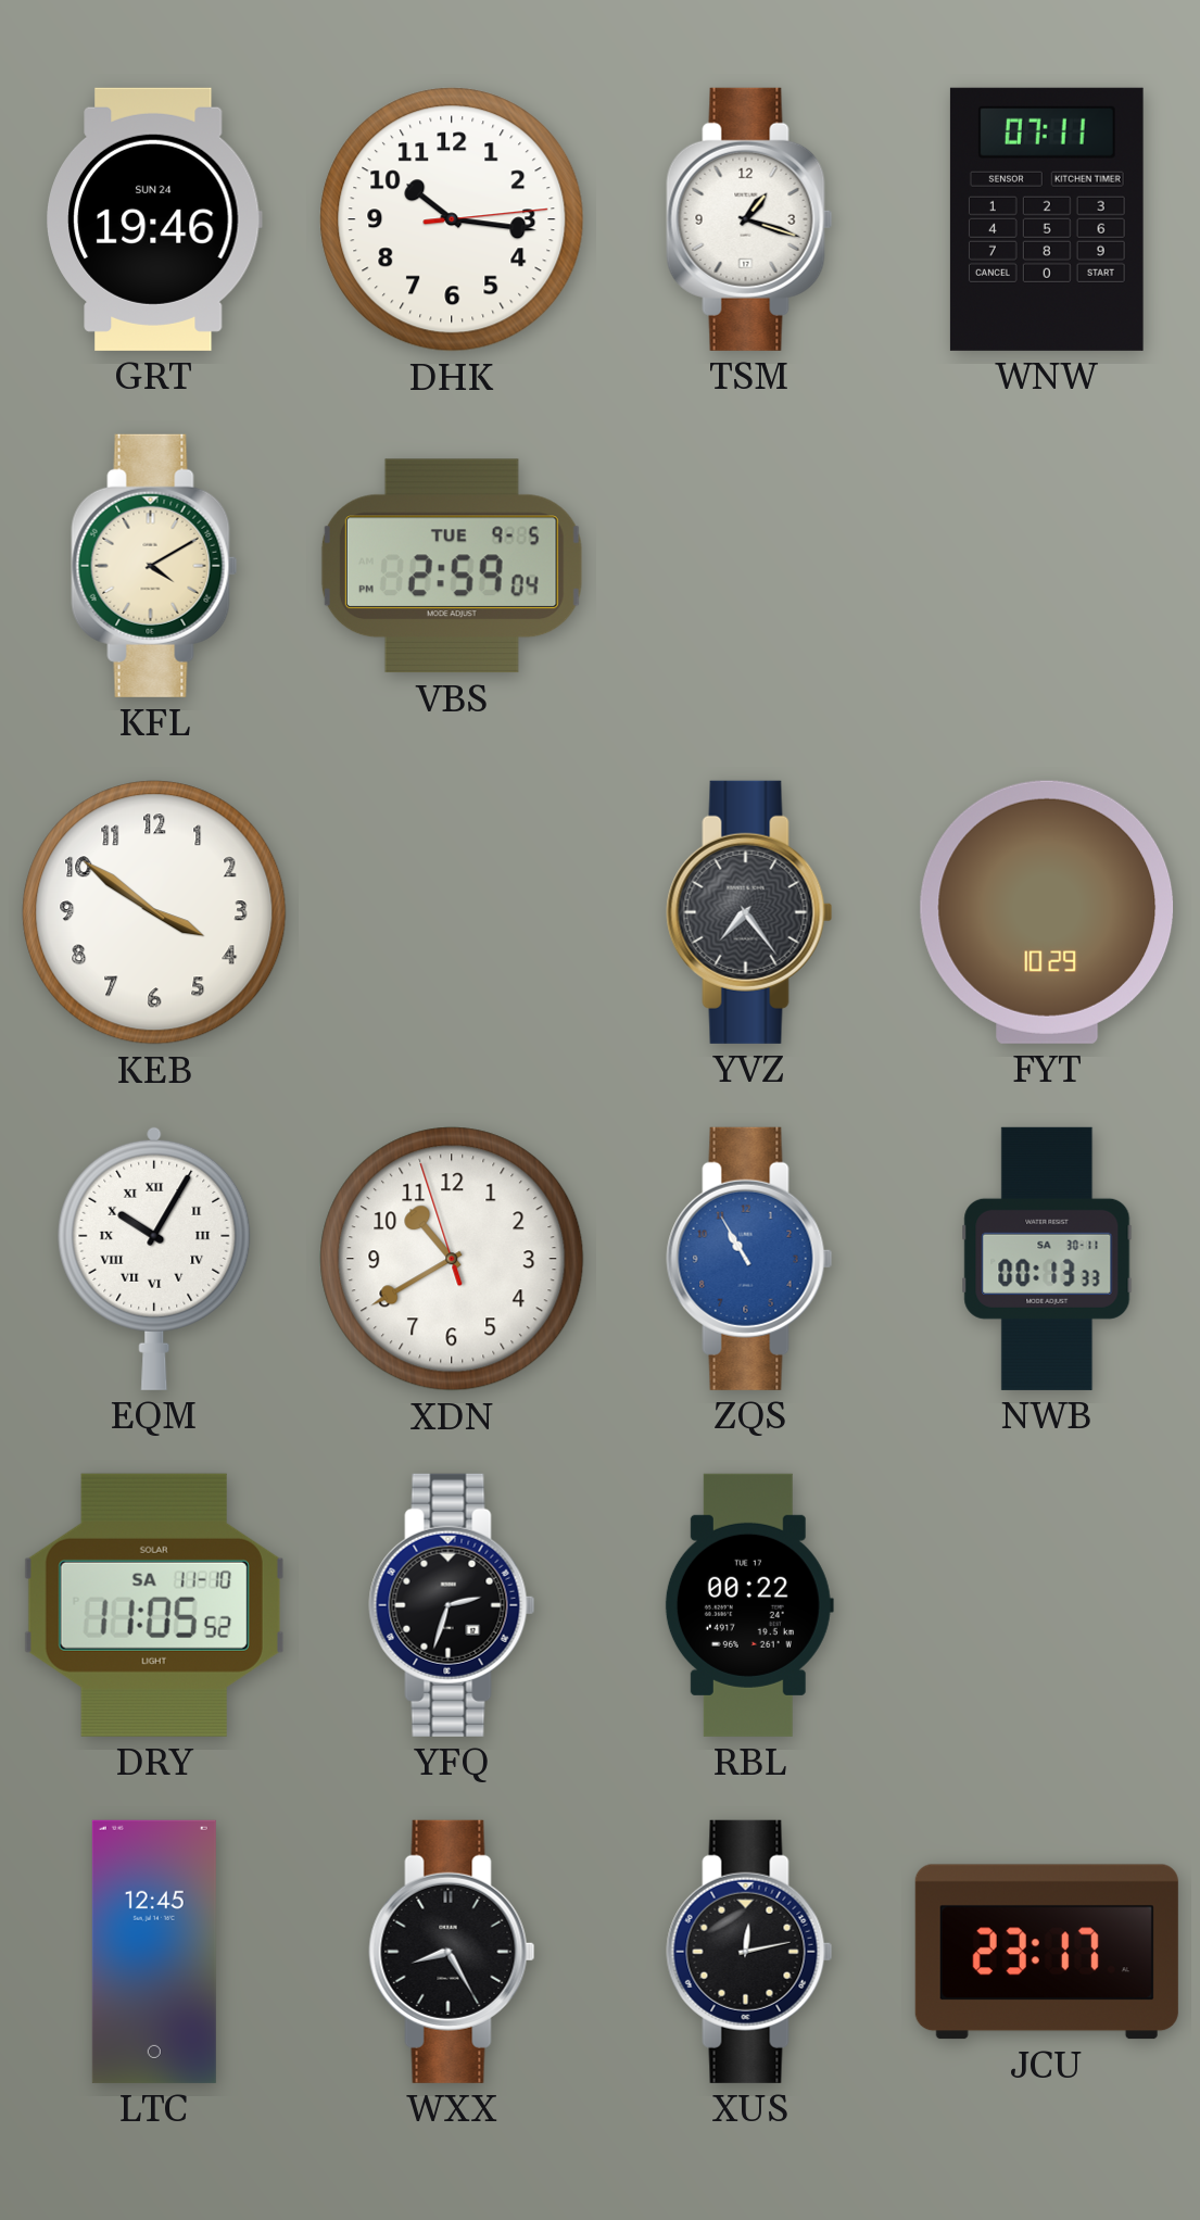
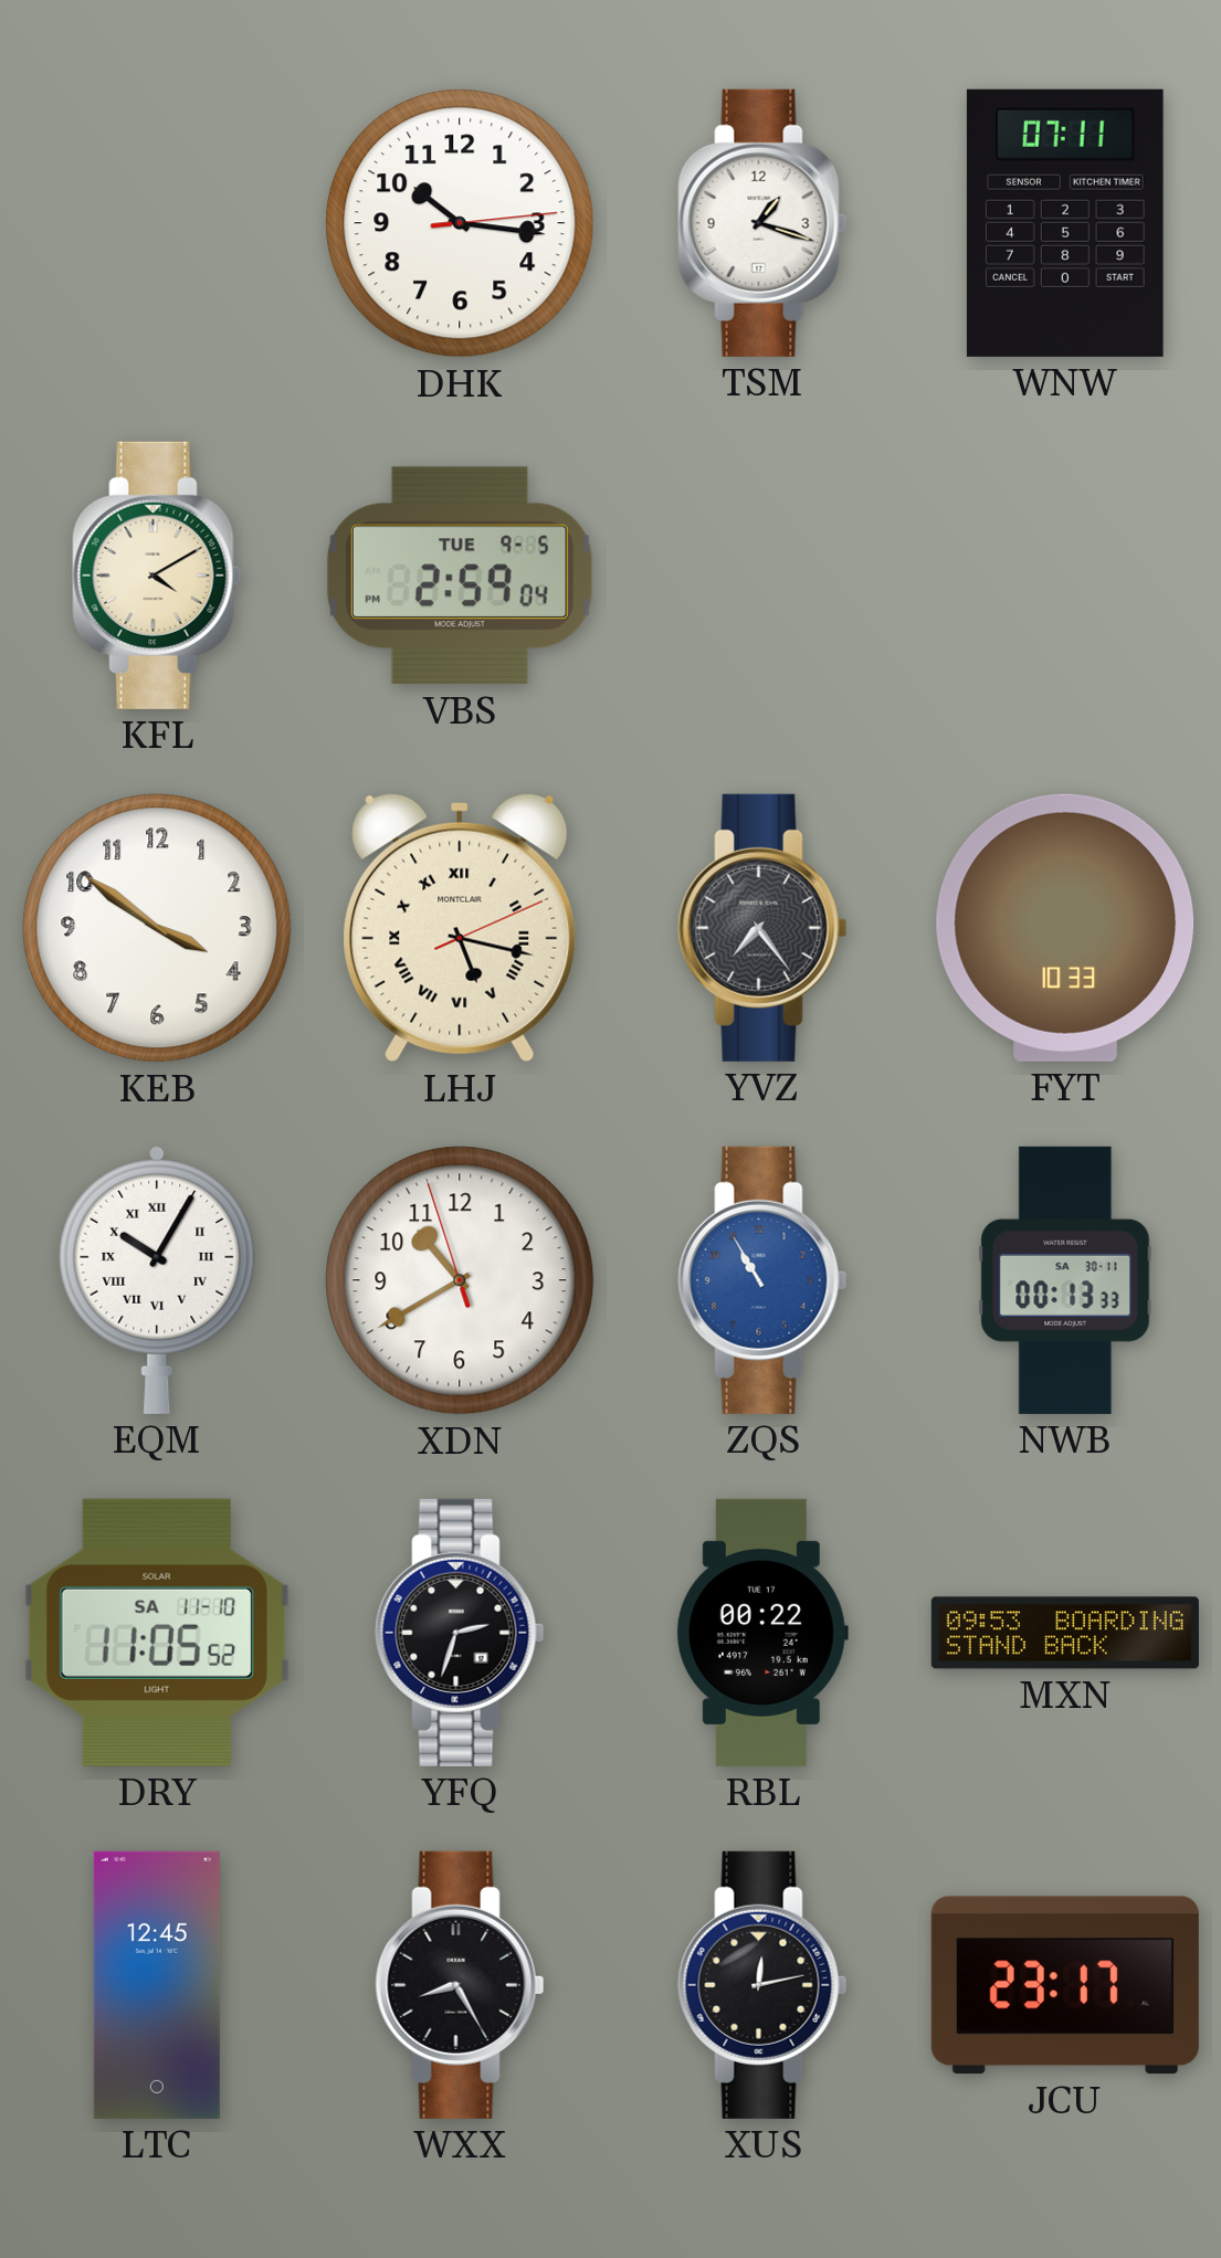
GRT: 19:46 -> none
LHJ: none -> 5:17
FYT: 10:29 -> 10:33
MXN: none -> 09:53
